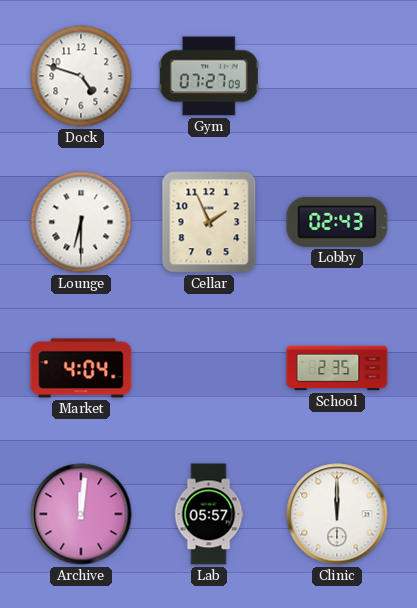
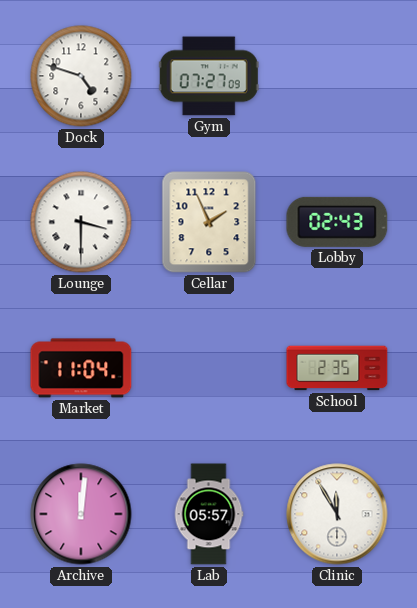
Lounge: 6:30 -> 3:30
Market: 4:04 -> 11:04
Clinic: 12:00 -> 11:55
